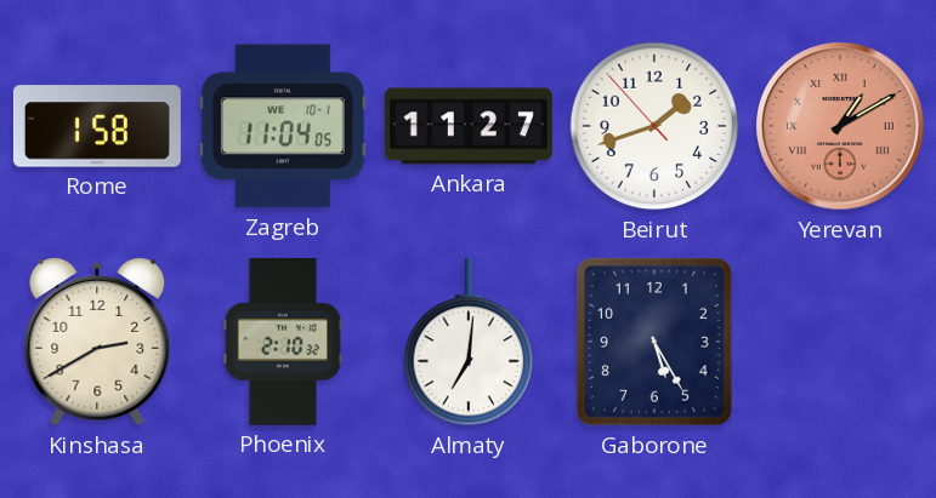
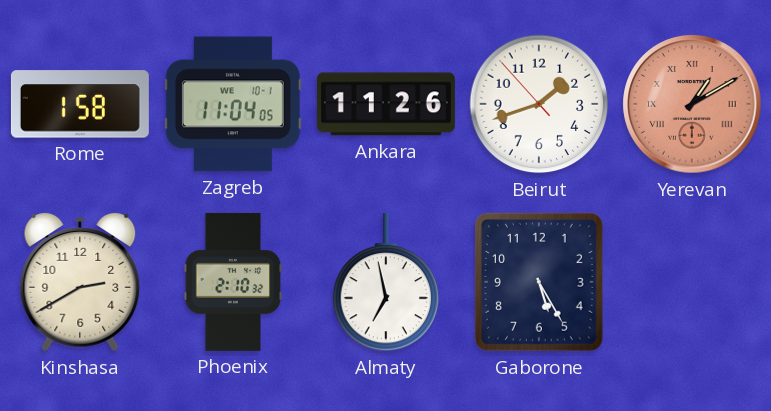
Ankara: 11:27 -> 11:26
Almaty: 7:01 -> 6:58
